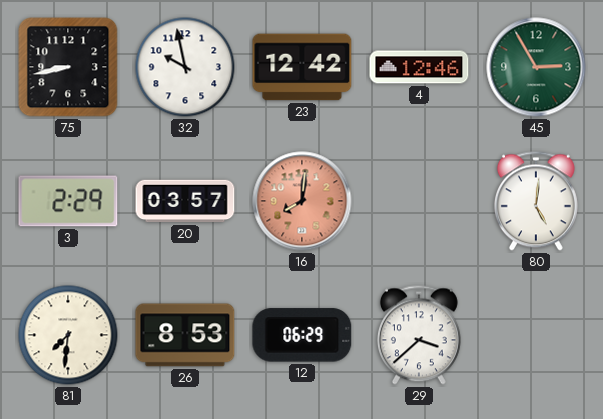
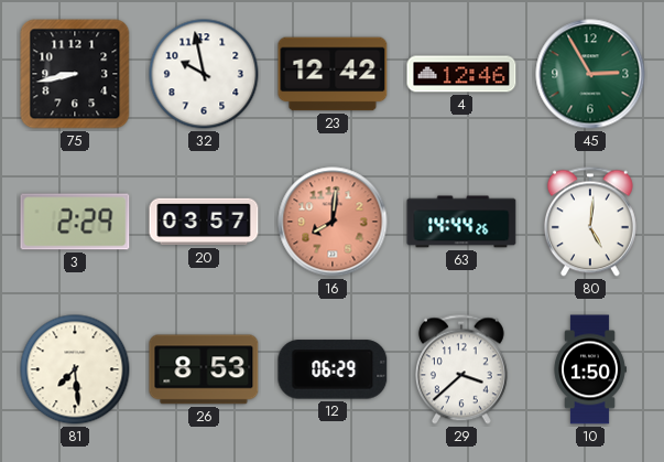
63: none -> 14:44
81: 7:31 -> 7:29
10: none -> 1:50
